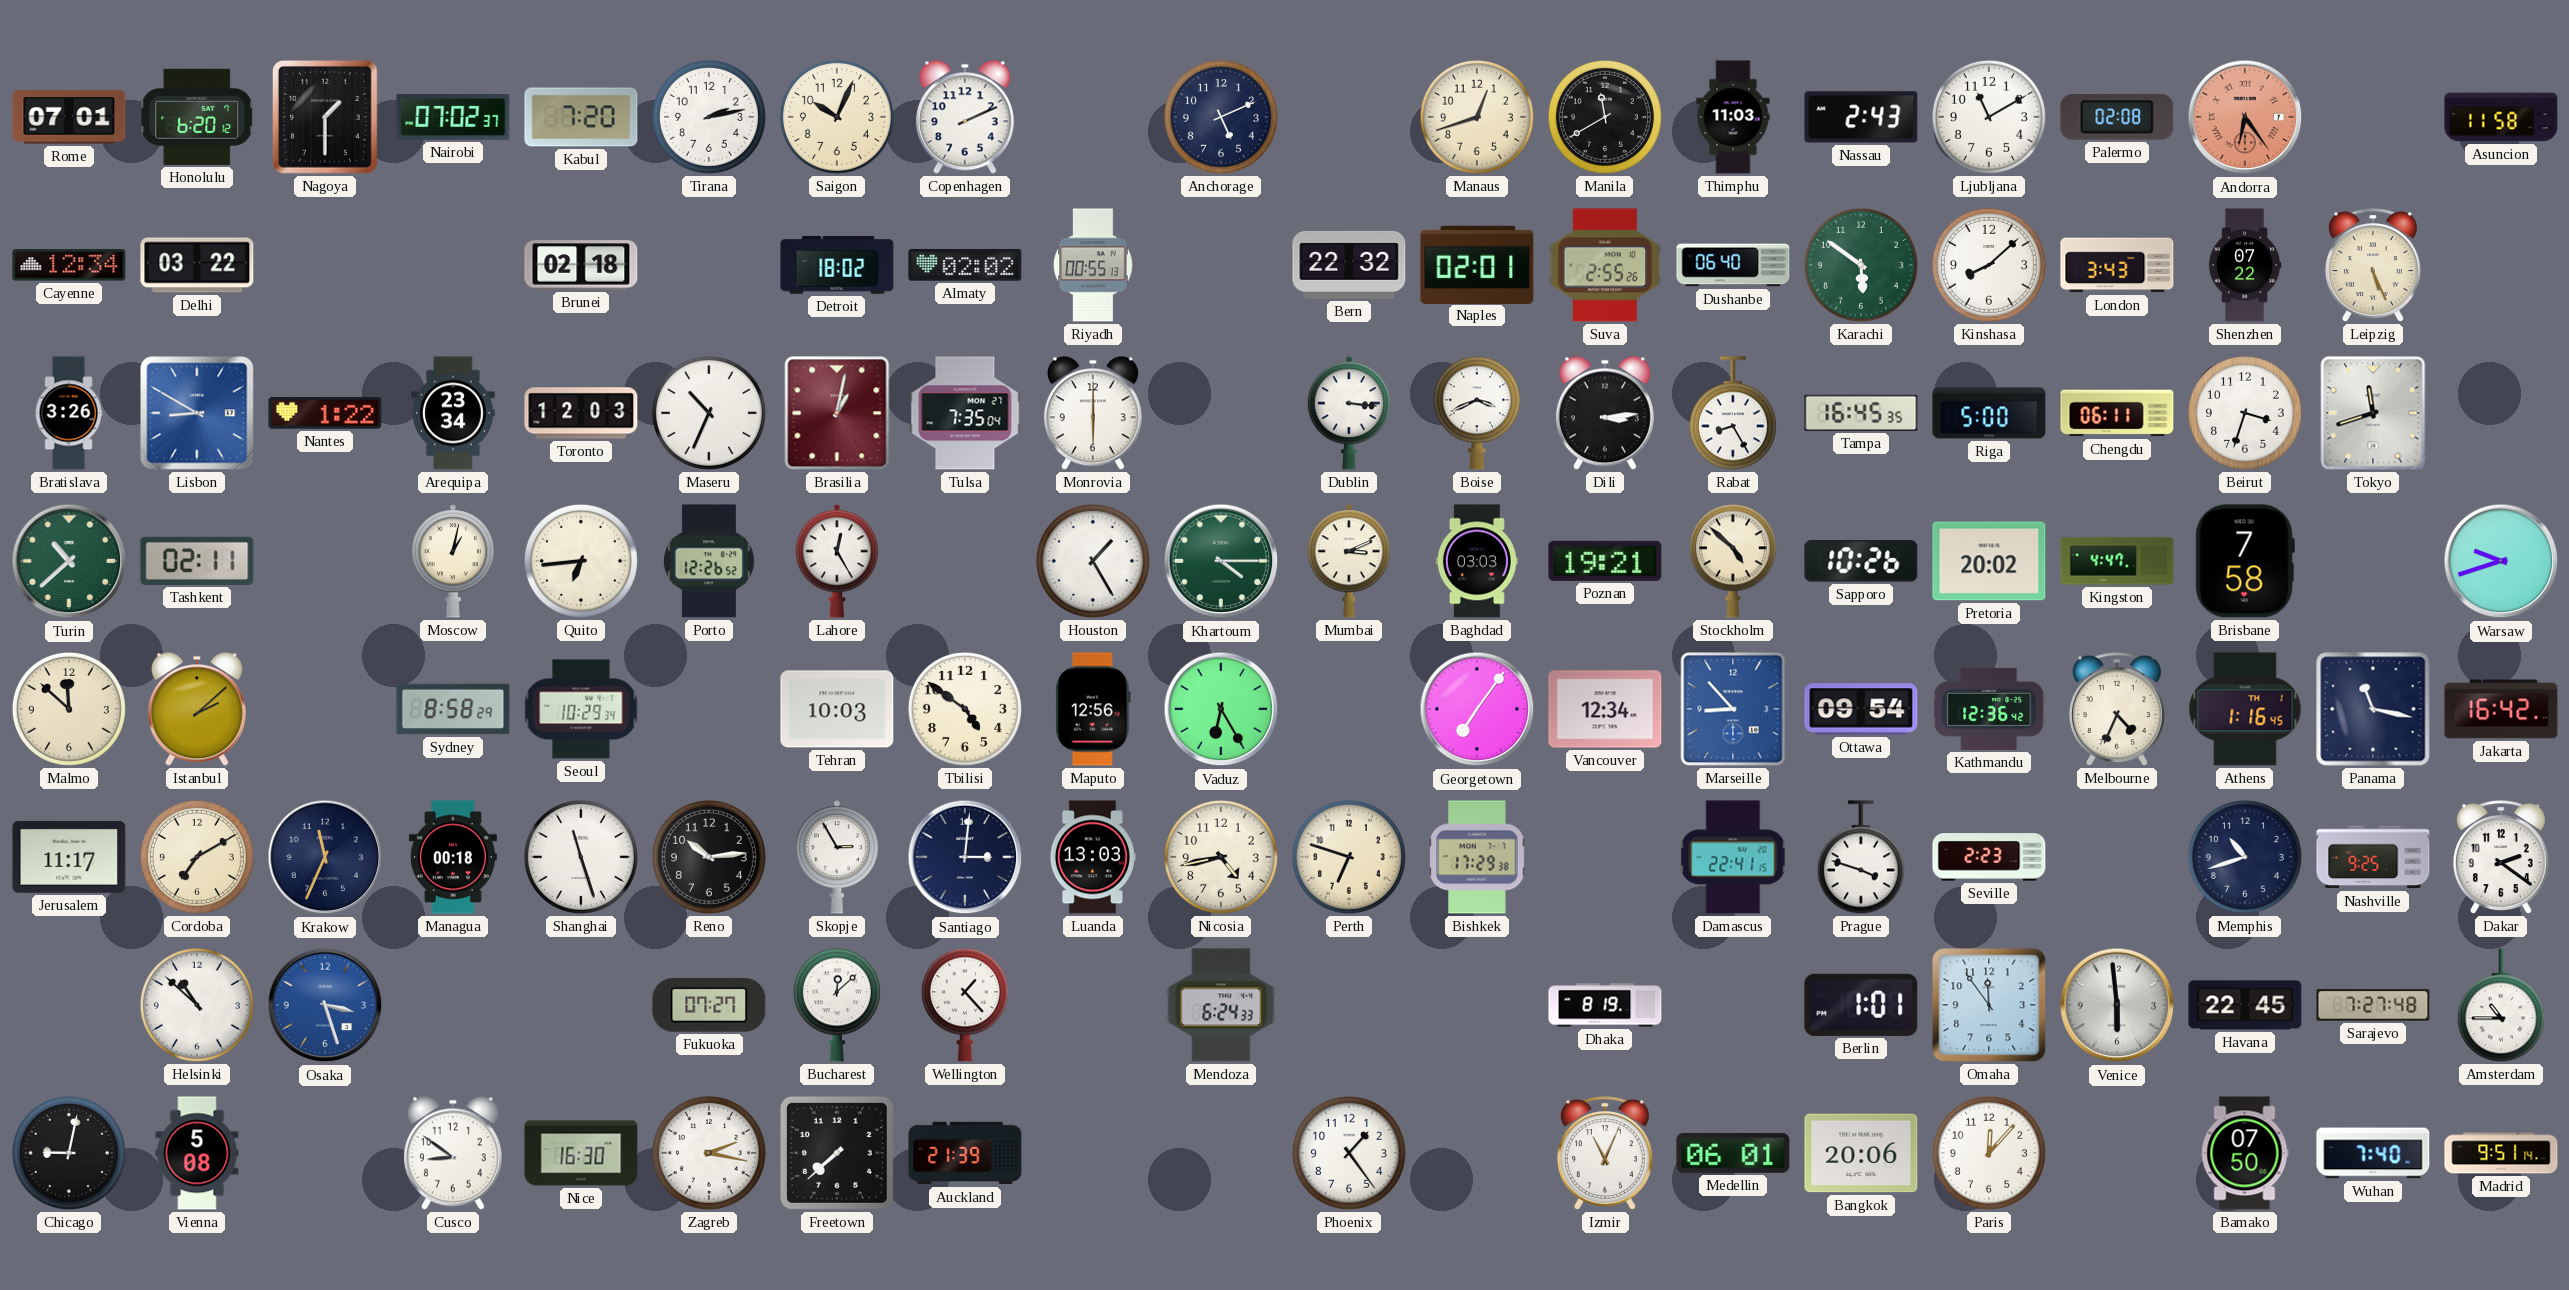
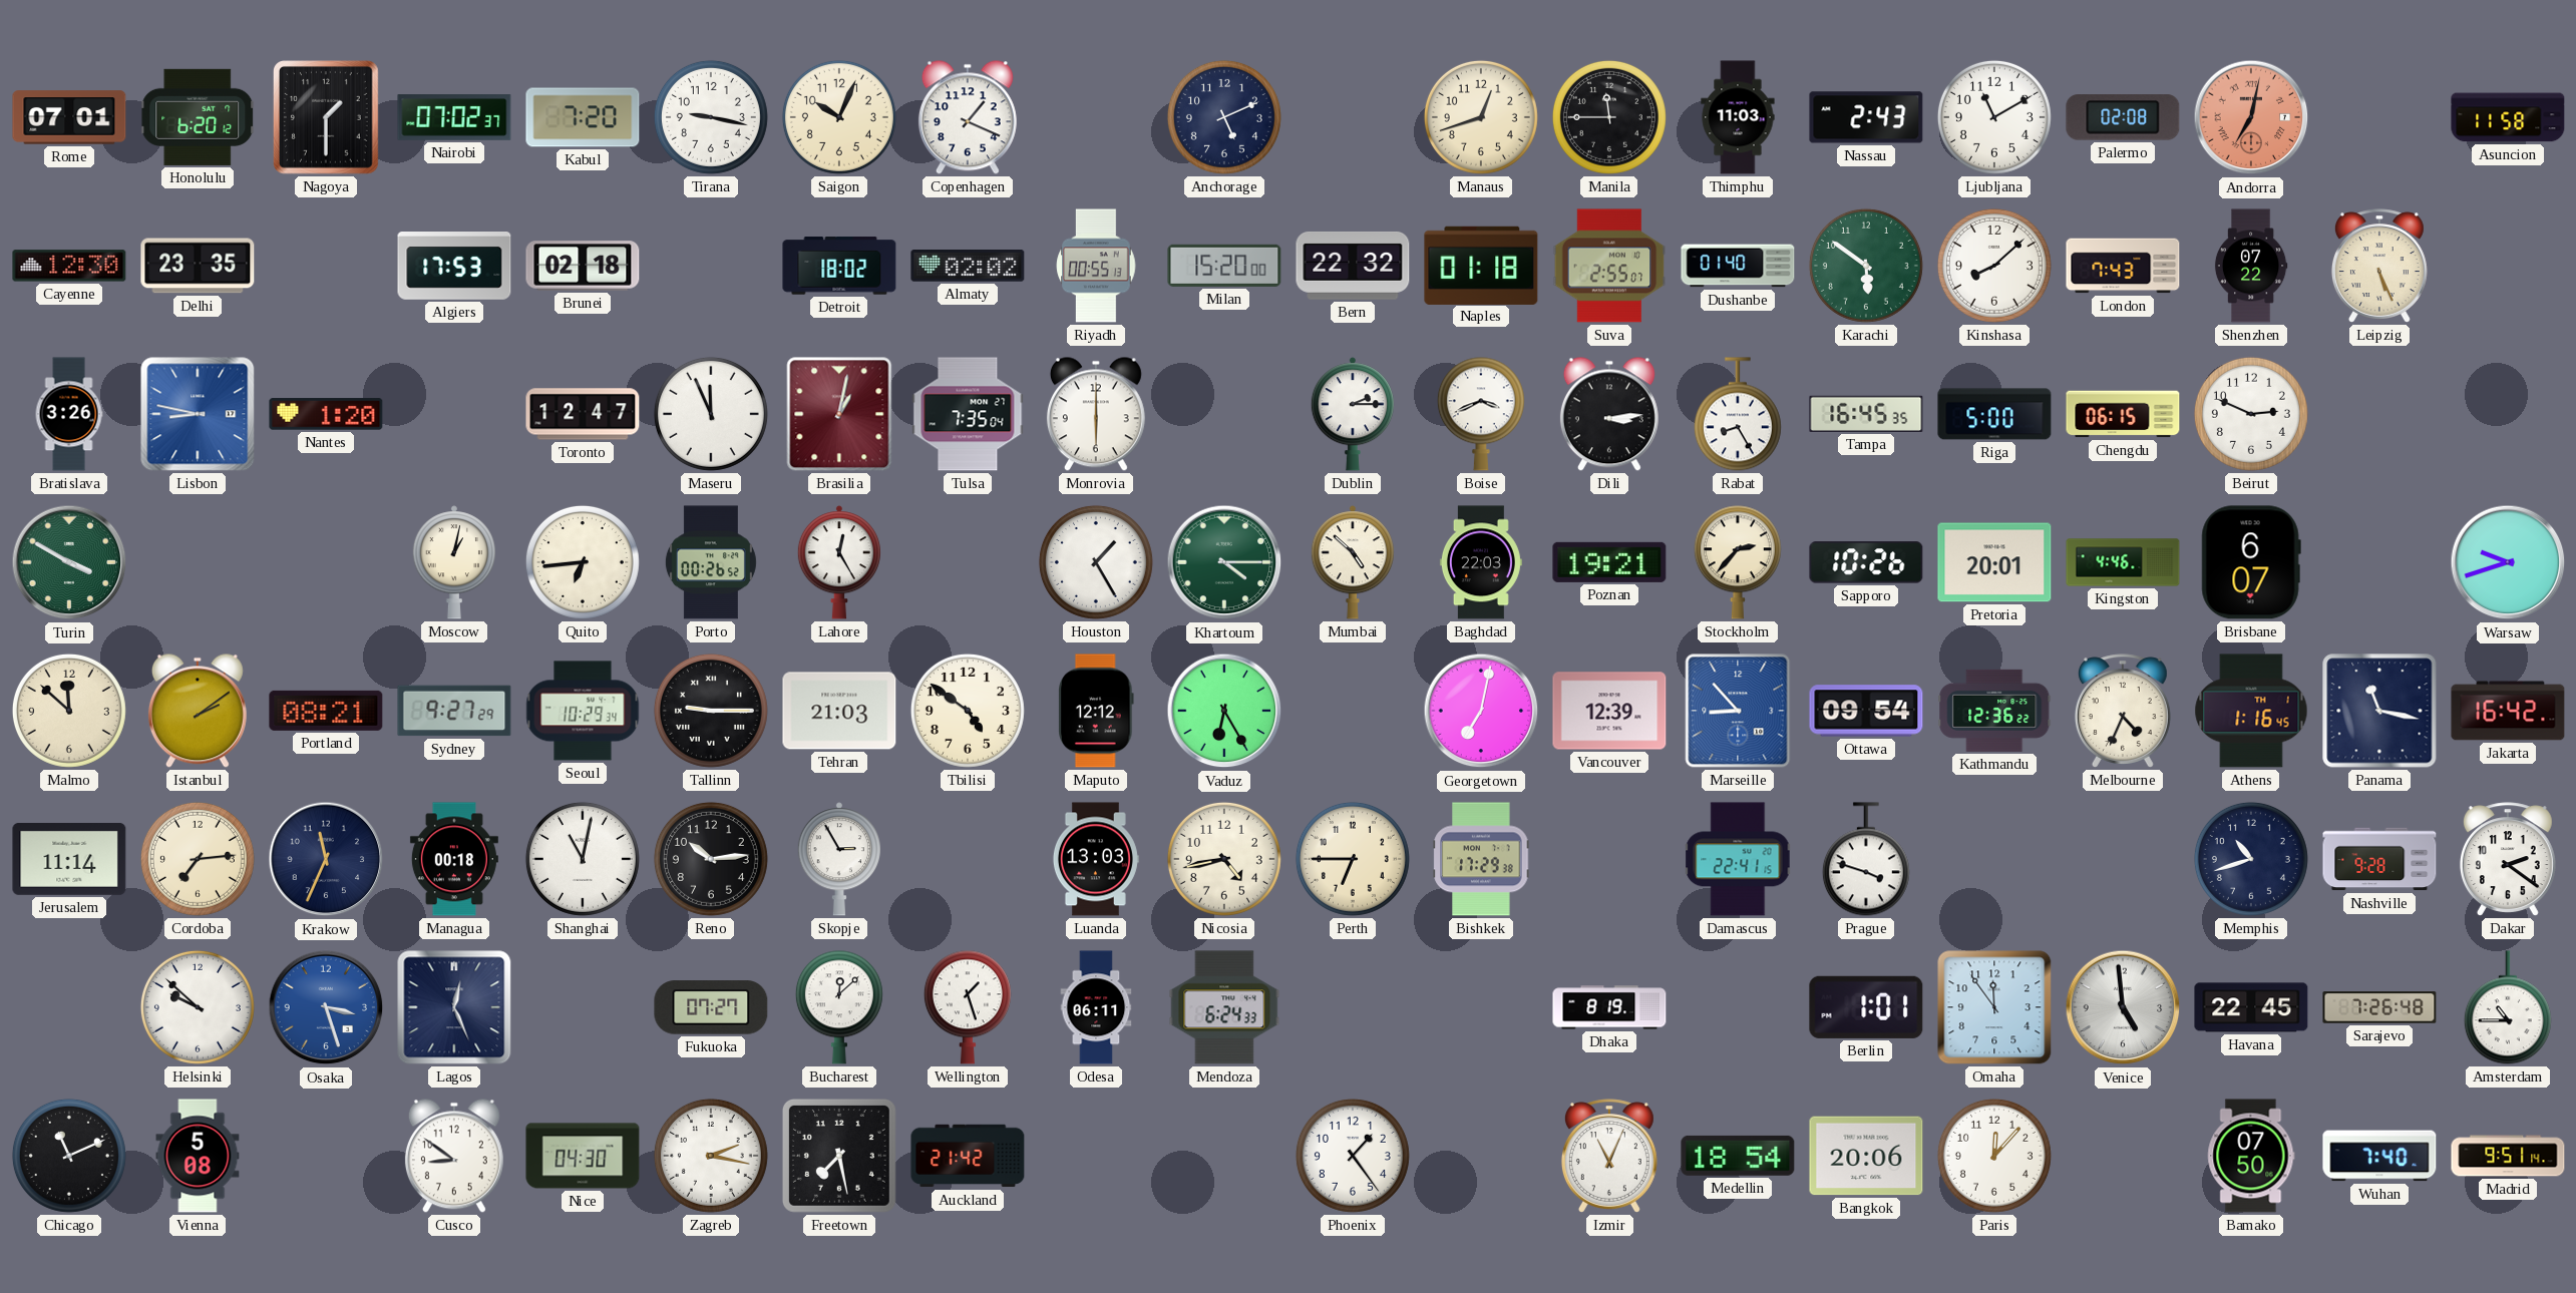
Tirana: 2:13 -> 9:17
Copenhagen: 2:11 -> 1:19
Manila: 11:40 -> 11:45
Andorra: 6:24 -> 7:02
Cayenne: 12:34 -> 12:30
Delhi: 03:22 -> 23:35
Algiers: none -> 17:53
Milan: none -> 15:20
Naples: 02:01 -> 01:18
Suva: 2:55:26 -> 2:55:07
Dushanbe: 06:40 -> 01:40
London: 3:43 -> 7:43
Lisbon: 8:50 -> 8:47
Nantes: 1:22 -> 1:20
Arequipa: 23:34 -> none
Toronto: 12:03 -> 12:47
Maseru: 10:34 -> 11:56
Dublin: 3:16 -> 2:15
Chengdu: 06:11 -> 06:15
Beirut: 3:33 -> 2:49
Tokyo: 11:42 -> none
Turin: 10:38 -> 3:50
Tashkent: 02:11 -> none
Porto: 12:26 -> 00:26
Mumbai: 3:11 -> 4:52
Baghdad: 03:03 -> 22:03
Stockholm: 4:52 -> 2:37
Pretoria: 20:02 -> 20:01
Kingston: 4:47 -> 4:46
Brisbane: 7:58 -> 6:07
Istanbul: 2:08 -> 2:09
Portland: none -> 08:21
Sydney: 8:58 -> 9:27
Tallinn: none -> 9:15
Tehran: 10:03 -> 21:03
Maputo: 12:56 -> 12:12
Georgetown: 7:06 -> 7:02
Vancouver: 12:34 -> 12:39
Kathmandu: 12:36:42 -> 12:36:22
Jerusalem: 11:17 -> 11:14
Cordoba: 7:10 -> 7:14
Shanghai: 11:27 -> 11:02
Santiago: 3:01 -> none
Perth: 6:48 -> 6:45
Seville: 2:23 -> none
Nashville: 9:25 -> 9:28
Helsinki: 10:52 -> 9:52
Lagos: none -> 12:26
Wellington: 1:23 -> 1:27
Odesa: none -> 06:11
Venice: 5:59 -> 4:59
Sarajevo: 7:27 -> 7:26
Chicago: 9:02 -> 11:11
Nice: 16:30 -> 04:30
Freetown: 7:38 -> 7:28
Auckland: 21:39 -> 21:42
Medellin: 06:01 -> 18:54
